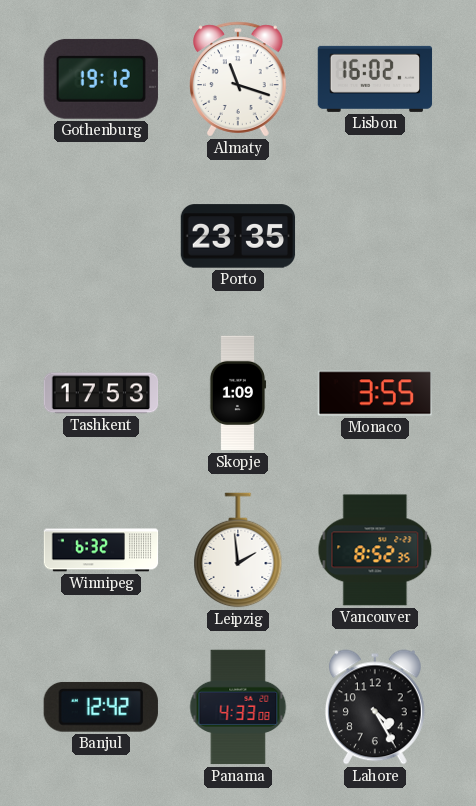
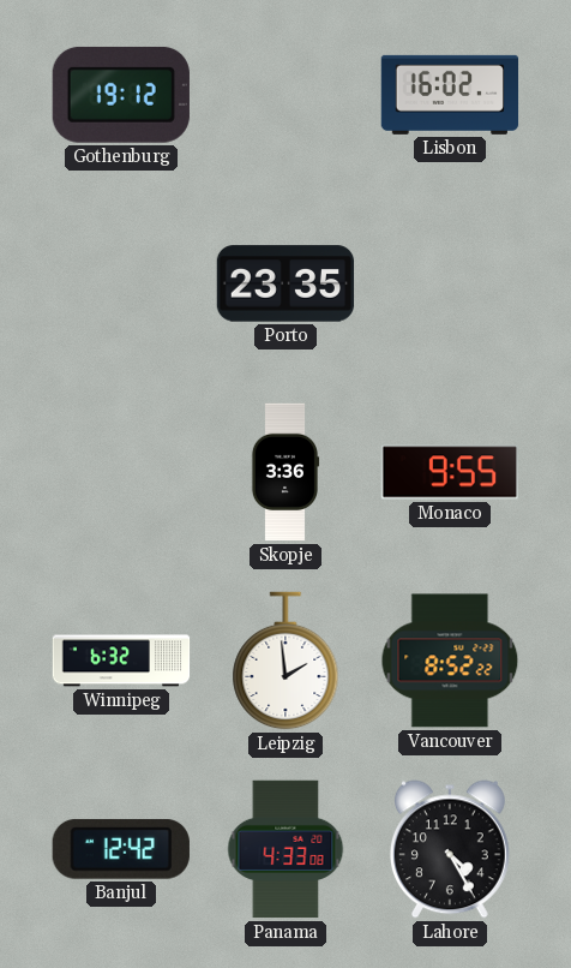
Almaty: 11:18 -> none
Tashkent: 17:53 -> none
Skopje: 1:09 -> 3:36
Monaco: 3:55 -> 9:55
Vancouver: 8:52:35 -> 8:52:22
